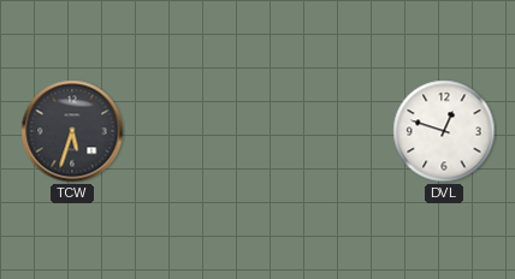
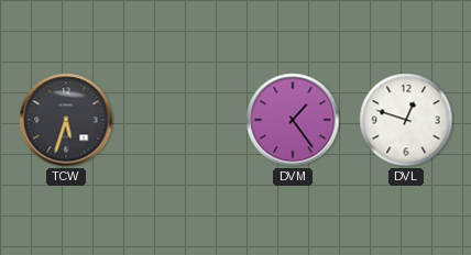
DVM: none -> 1:24
